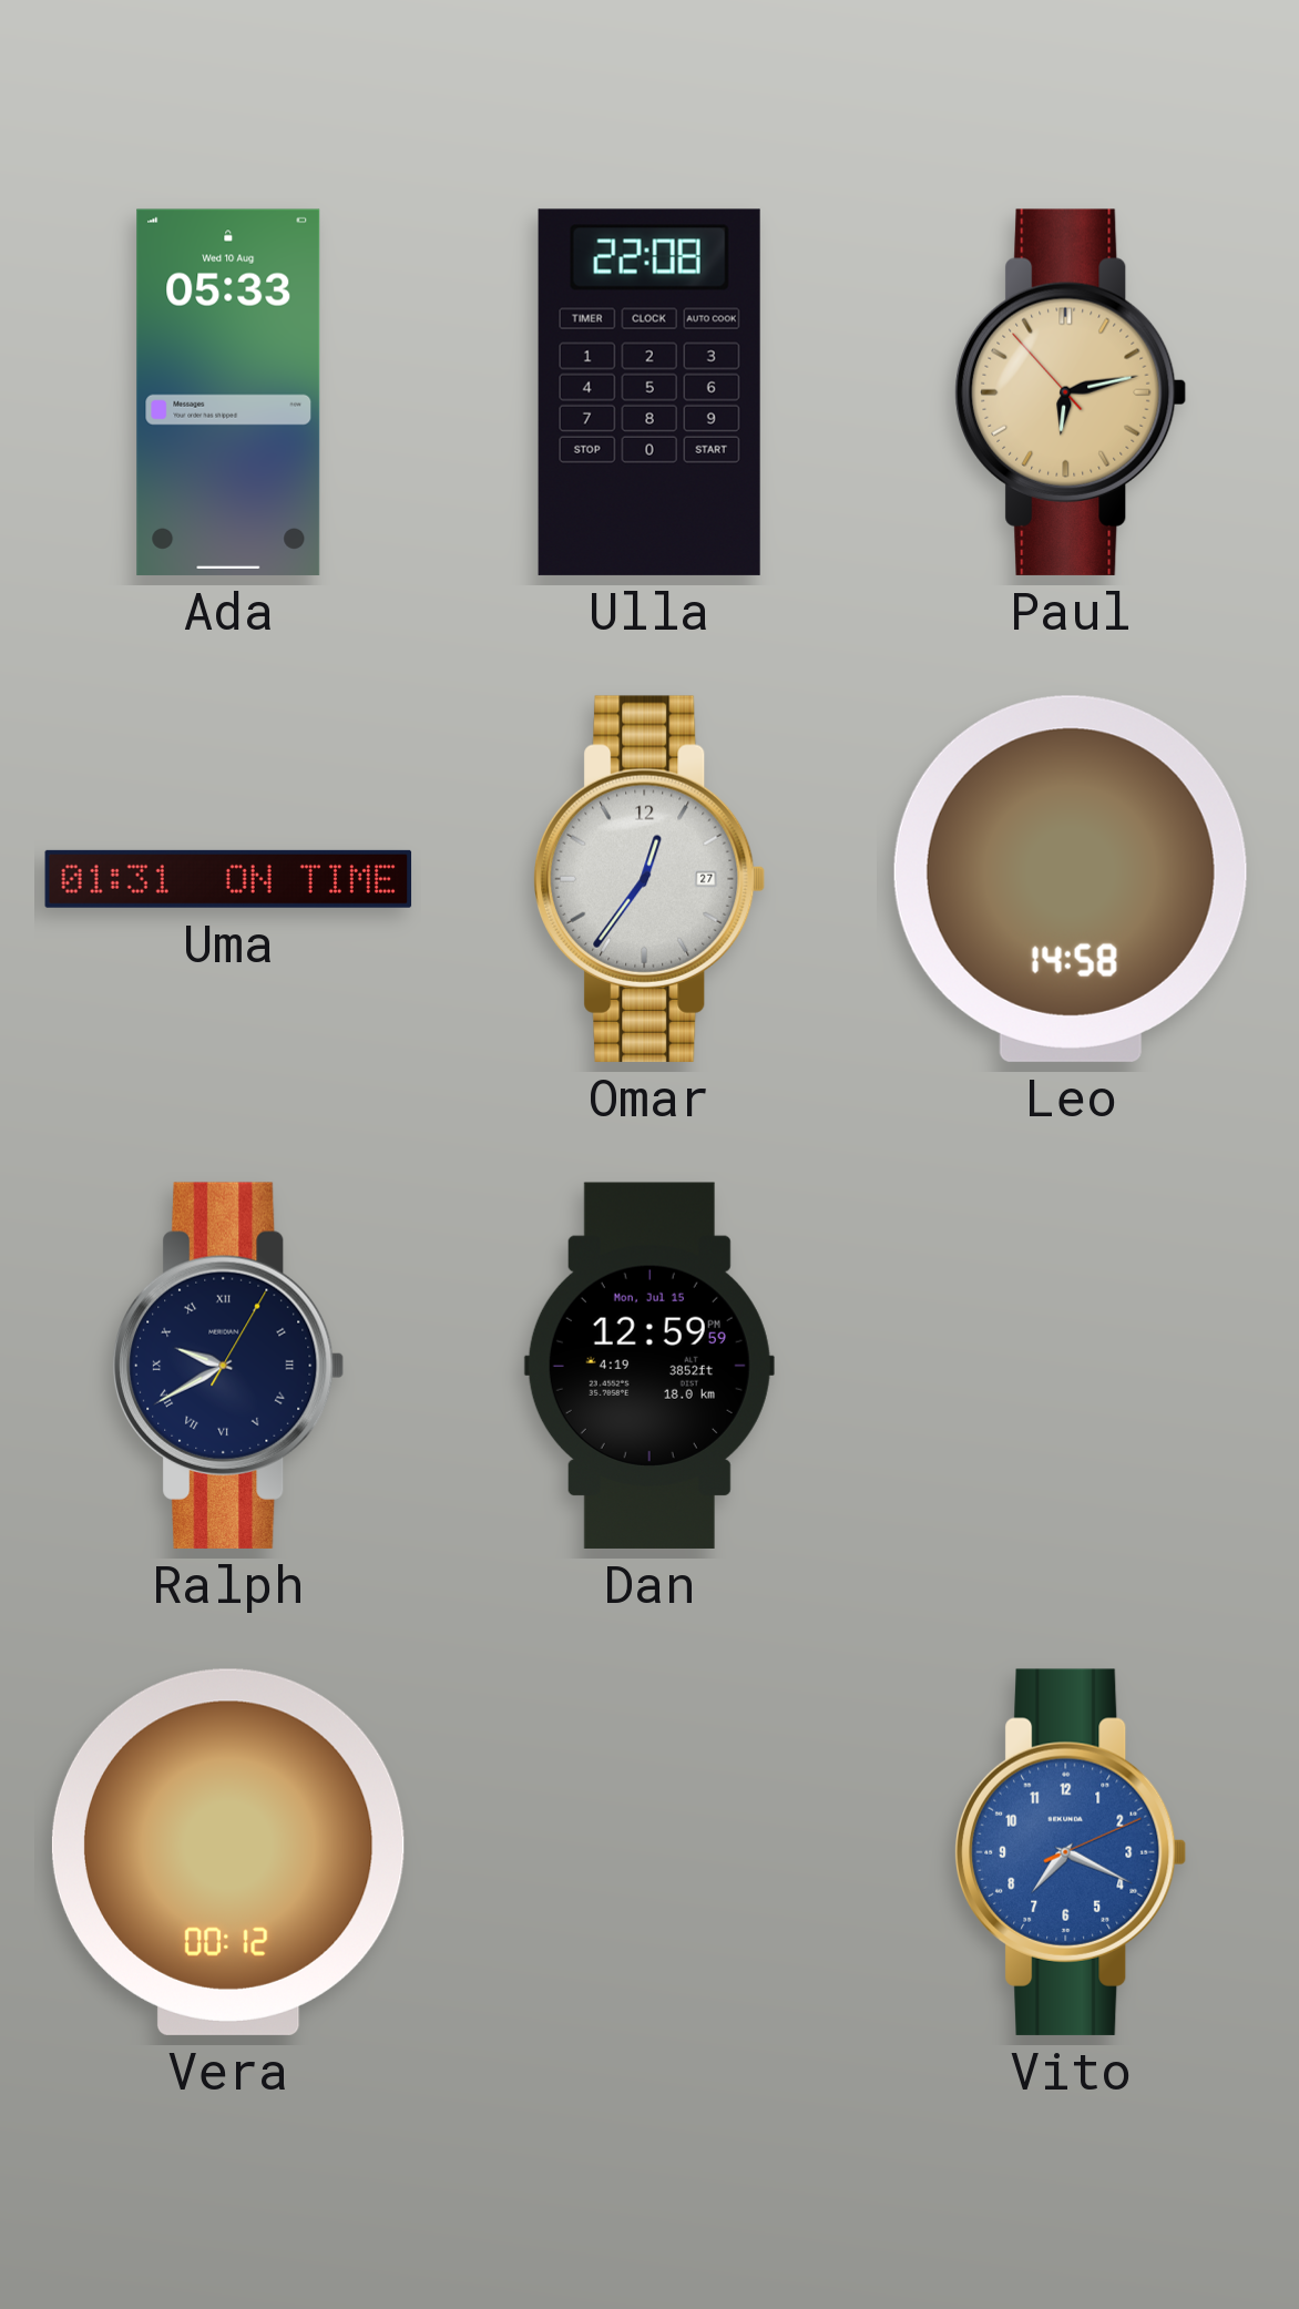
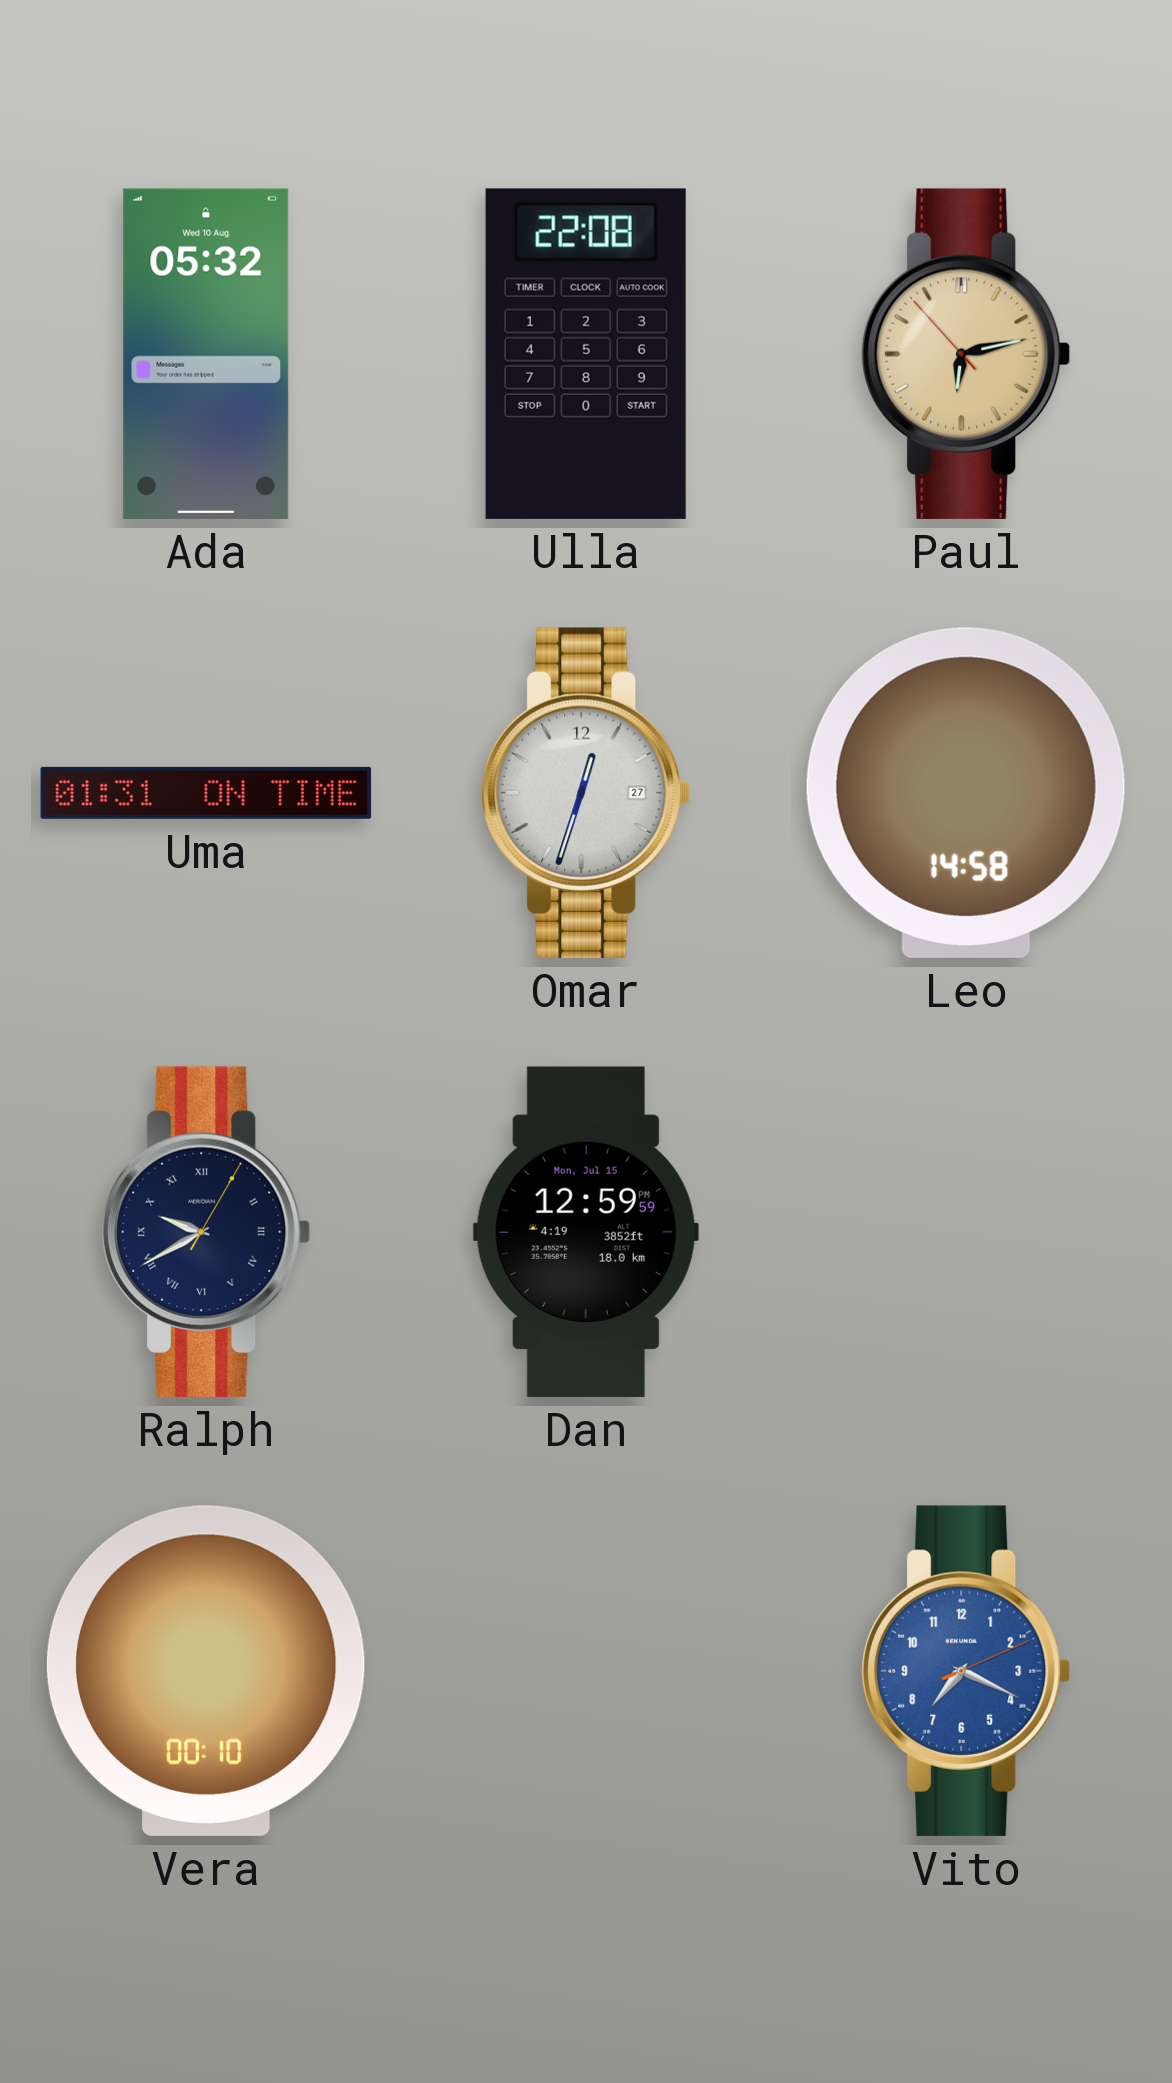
Ada: 05:33 -> 05:32
Omar: 12:36 -> 12:33
Vera: 00:12 -> 00:10
